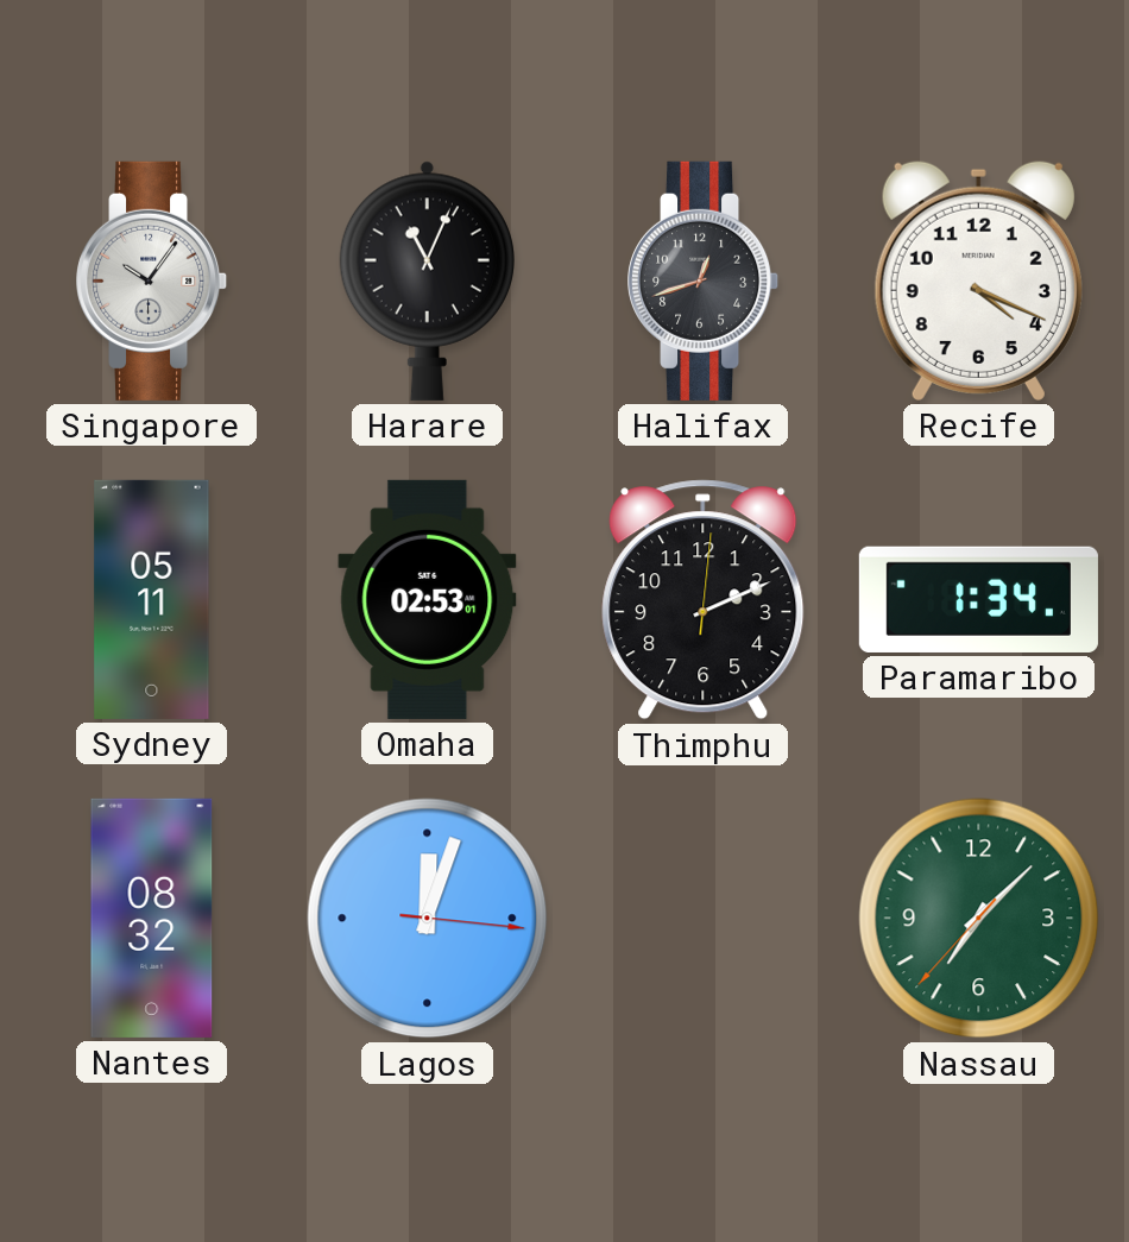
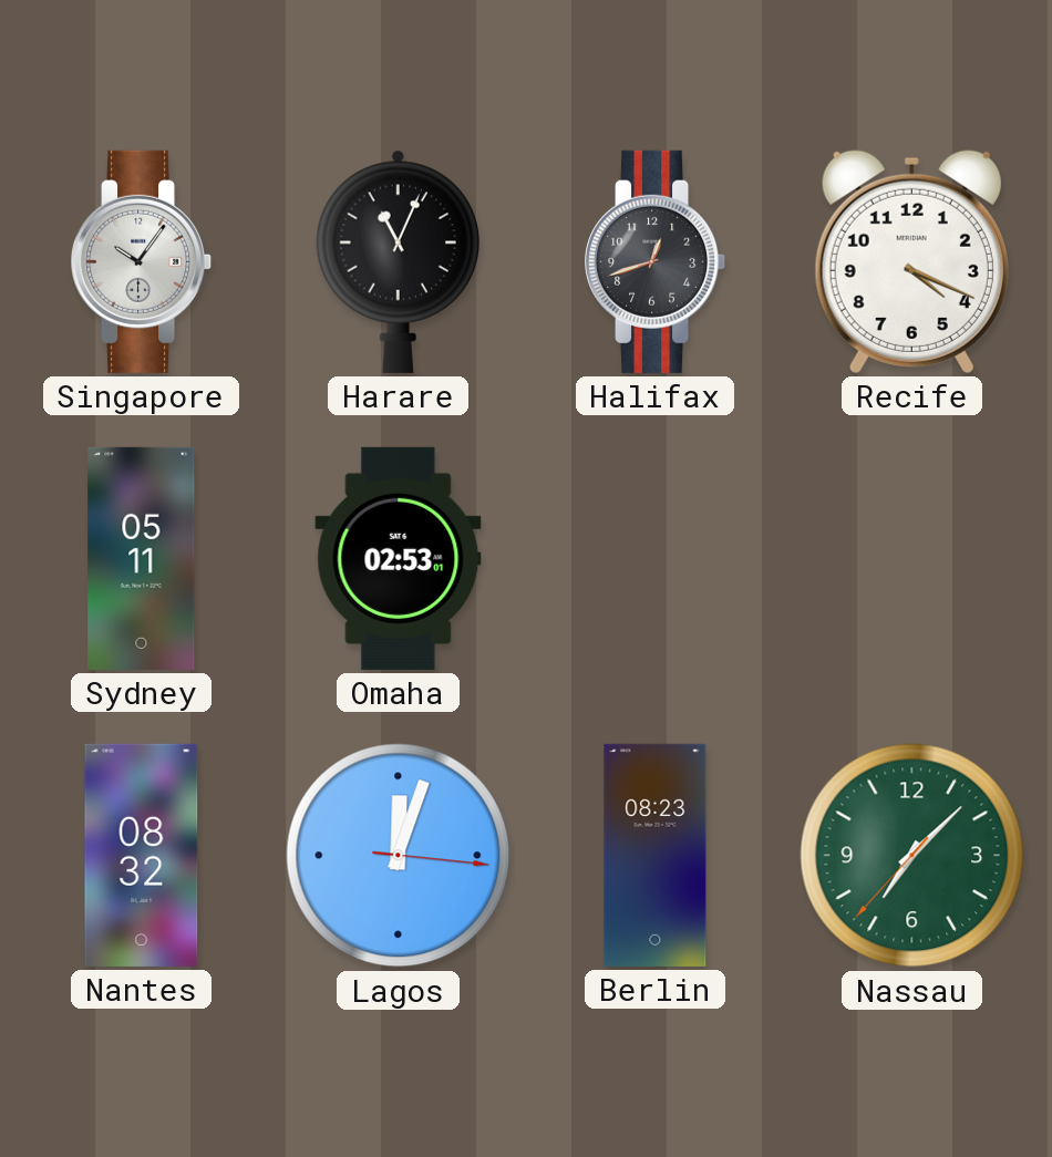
Thimphu: 2:11 -> none
Paramaribo: 1:34 -> none
Berlin: none -> 08:23
